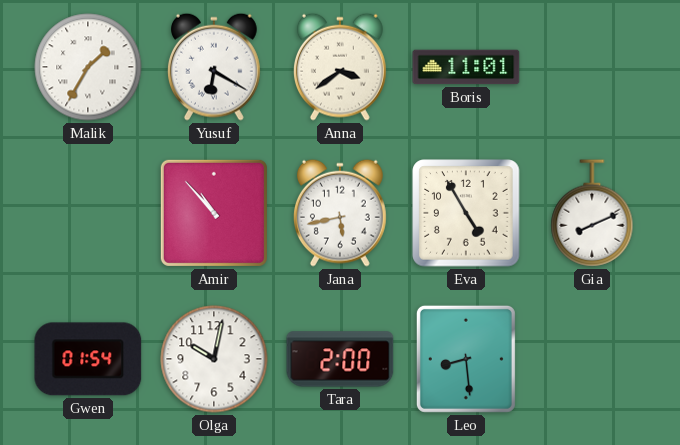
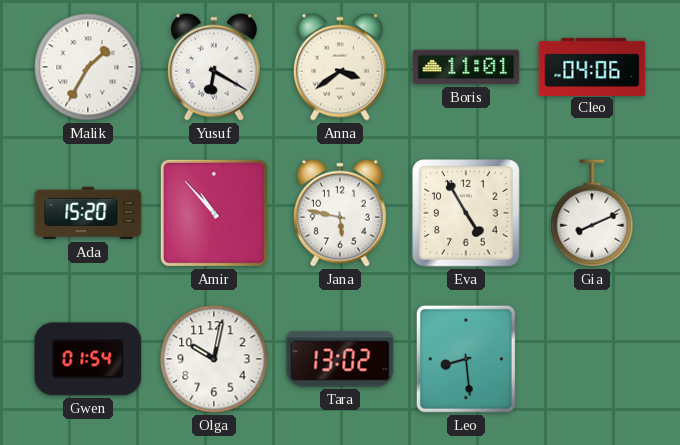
Cleo: none -> 04:06
Ada: none -> 15:20
Jana: 5:43 -> 5:47
Tara: 2:00 -> 13:02
